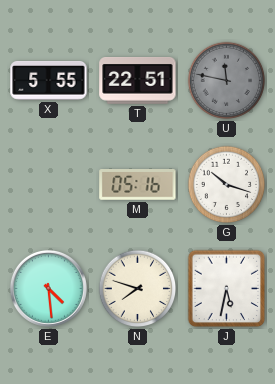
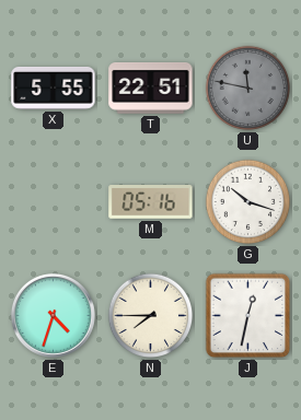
E: 4:29 -> 4:33
N: 7:48 -> 7:45
J: 5:32 -> 12:32
